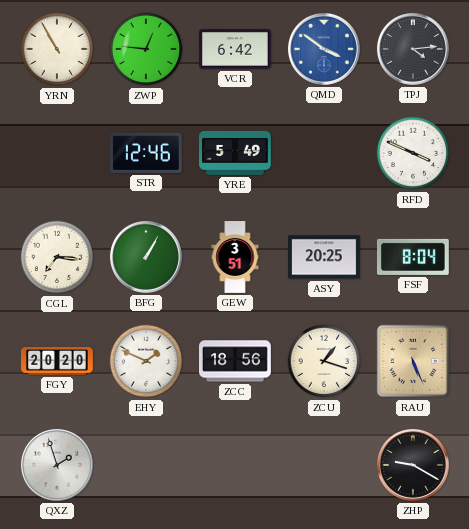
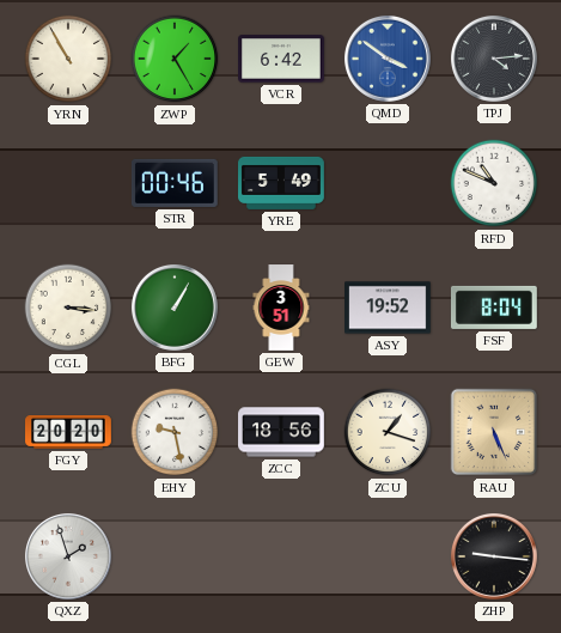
ZWP: 12:46 -> 1:25
STR: 12:46 -> 00:46
RFD: 3:49 -> 10:49
CGL: 7:16 -> 3:16
ASY: 20:25 -> 19:52
EHY: 1:49 -> 9:28
ZHP: 9:20 -> 9:16
